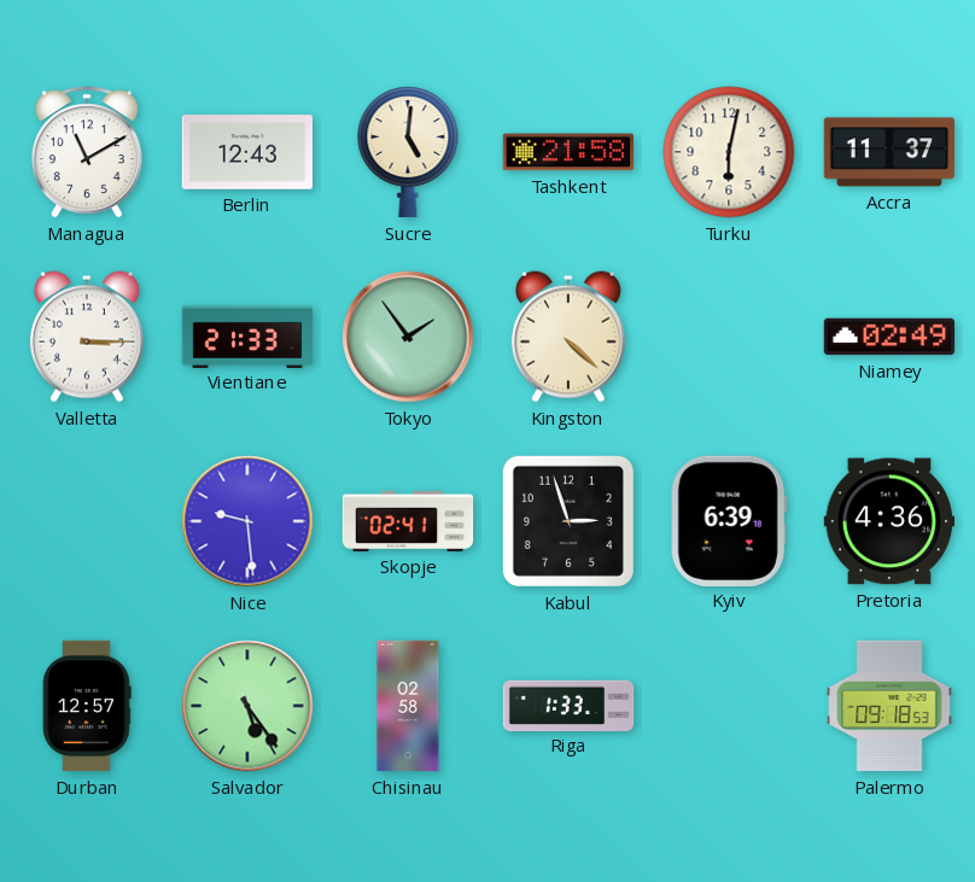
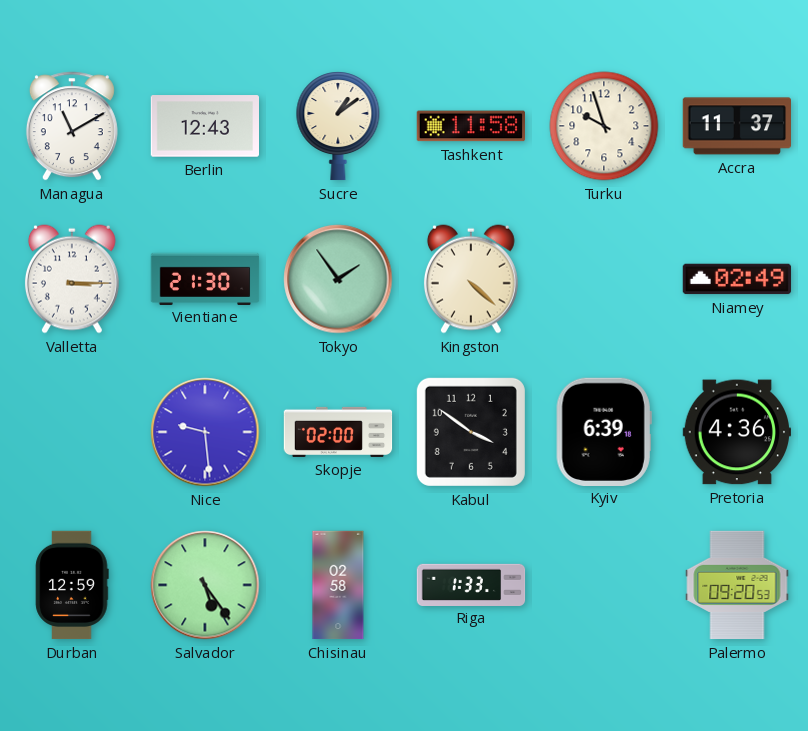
Sucre: 5:01 -> 1:09
Tashkent: 21:58 -> 11:58
Turku: 6:02 -> 9:57
Vientiane: 21:33 -> 21:30
Skopje: 02:41 -> 02:00
Kabul: 2:57 -> 3:51
Durban: 12:57 -> 12:59
Palermo: 09:18 -> 09:20
